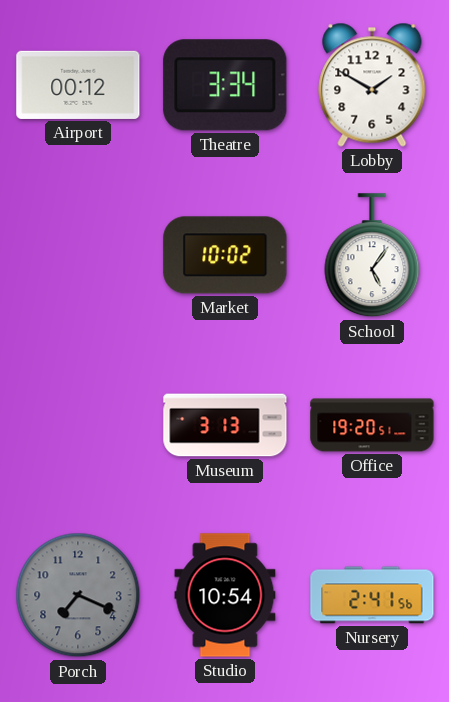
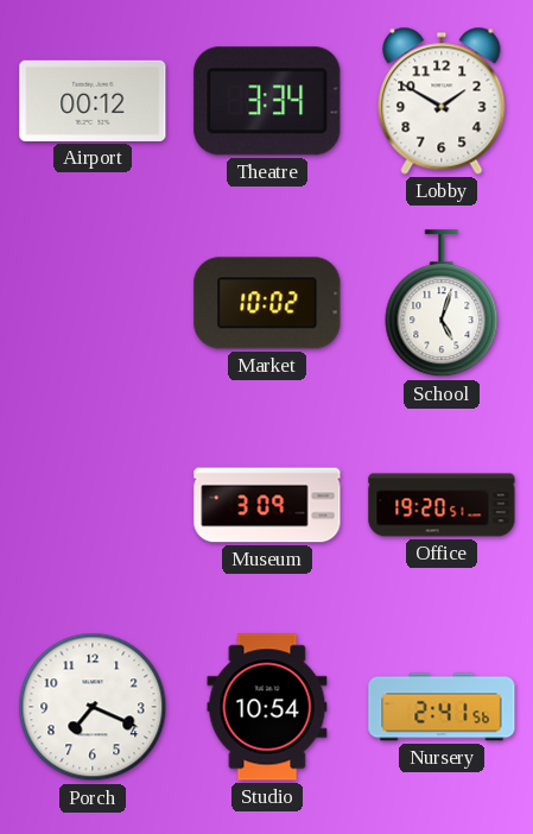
School: 5:06 -> 5:03
Museum: 3:13 -> 3:09
Porch dial: grey -> white
